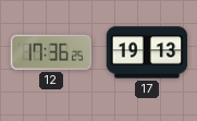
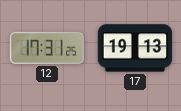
12: 17:36 -> 17:31
